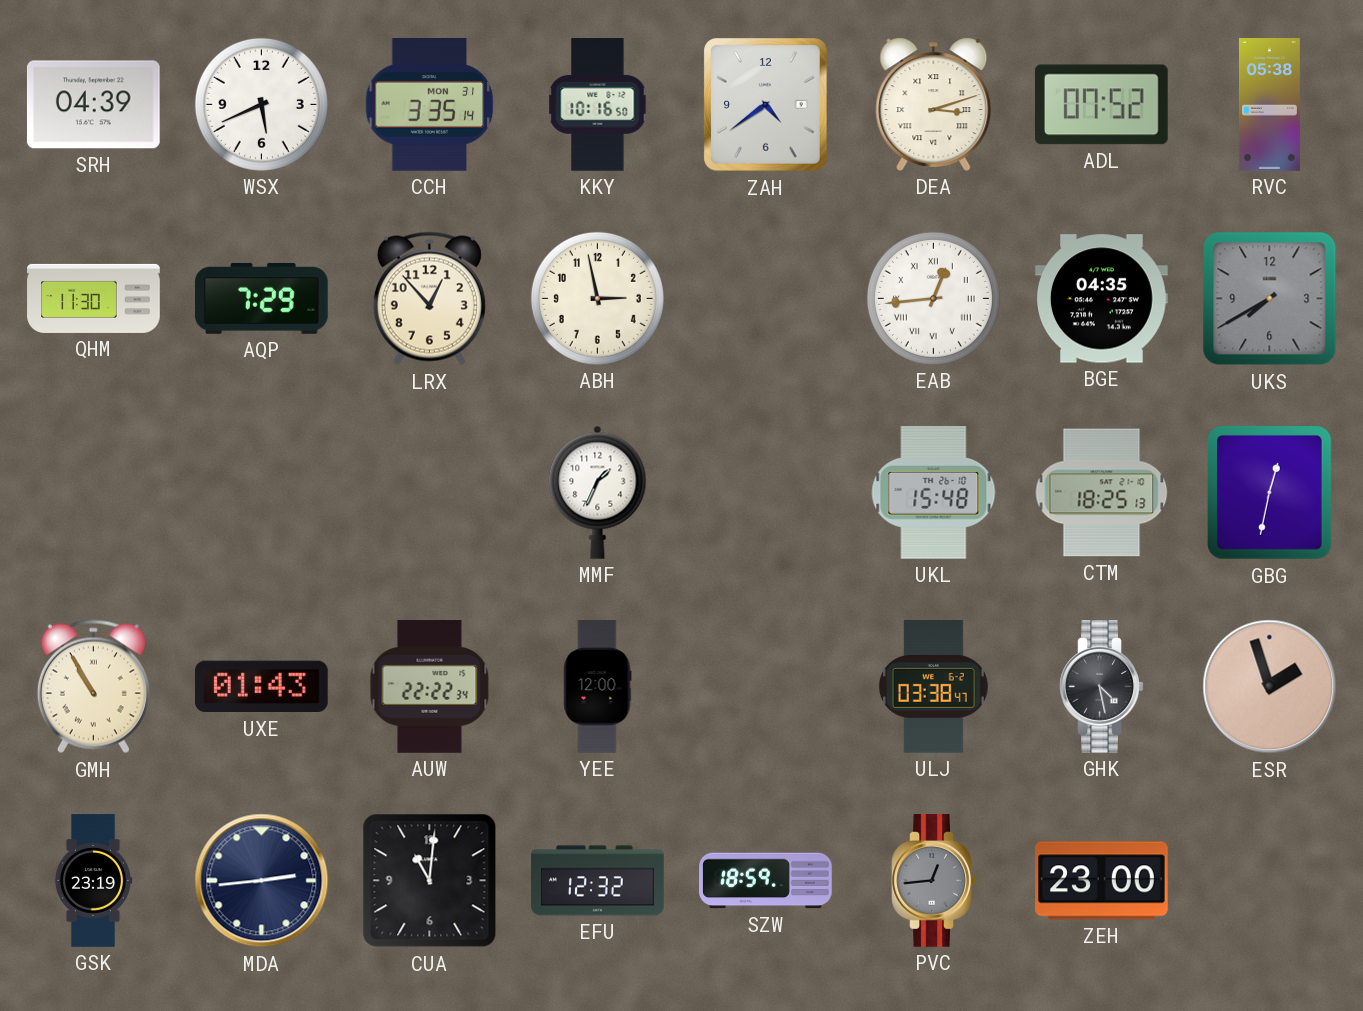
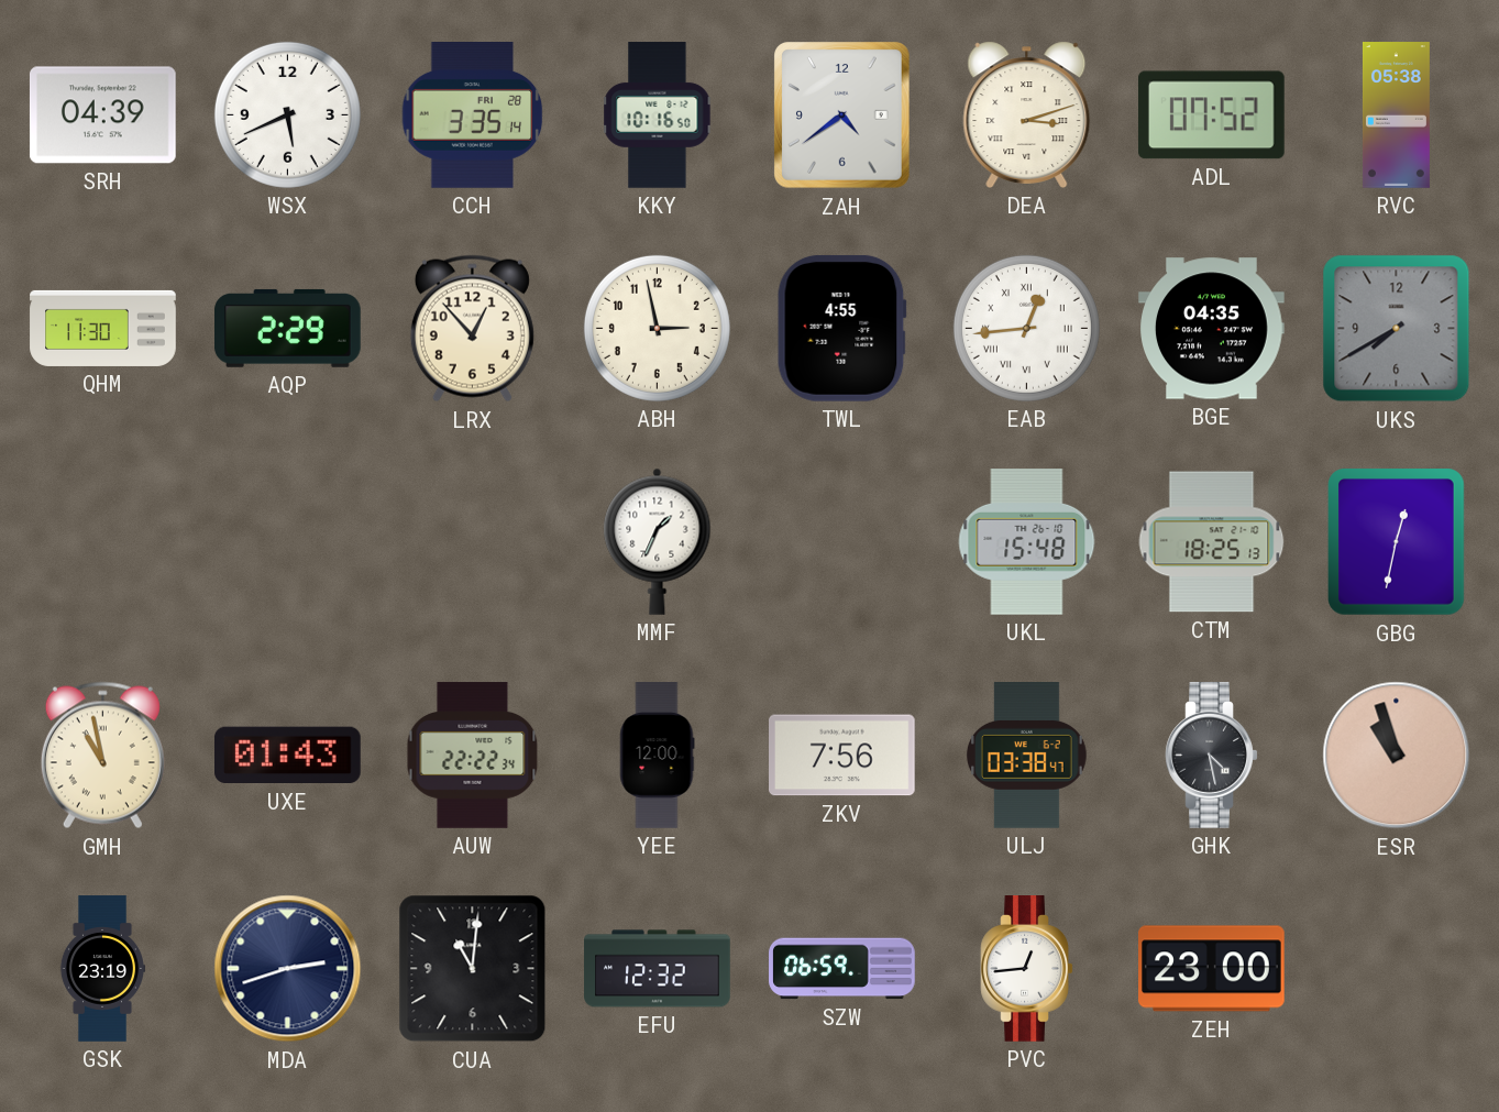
CCH date: MON 31 -> FRI 28
AQP: 7:29 -> 2:29
TWL: none -> 4:55
GMH: 10:55 -> 10:58
ZKV: none -> 7:56
ESR: 1:57 -> 10:57
MDA: 2:44 -> 2:42
SZW: 18:59 -> 06:59
PVC dial: grey -> white
